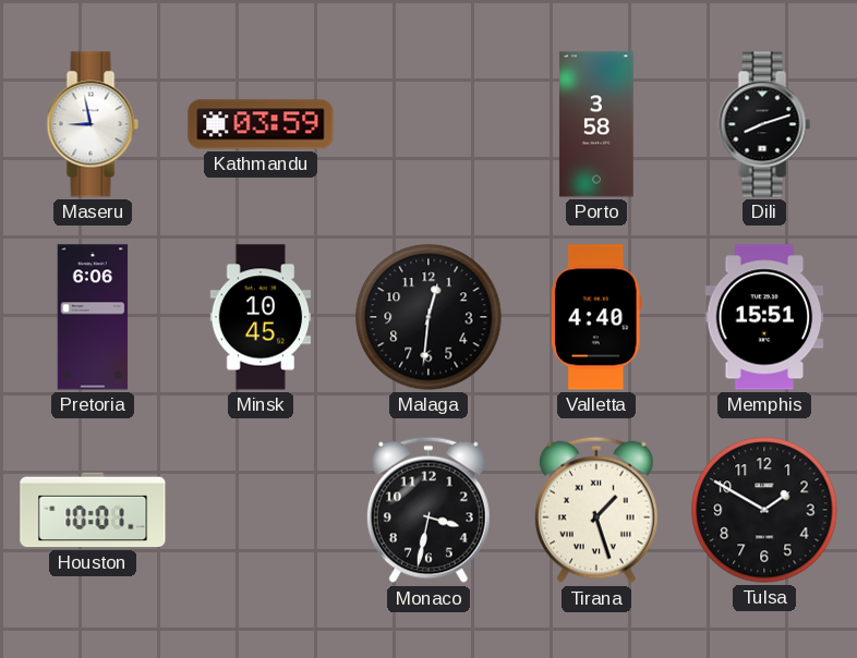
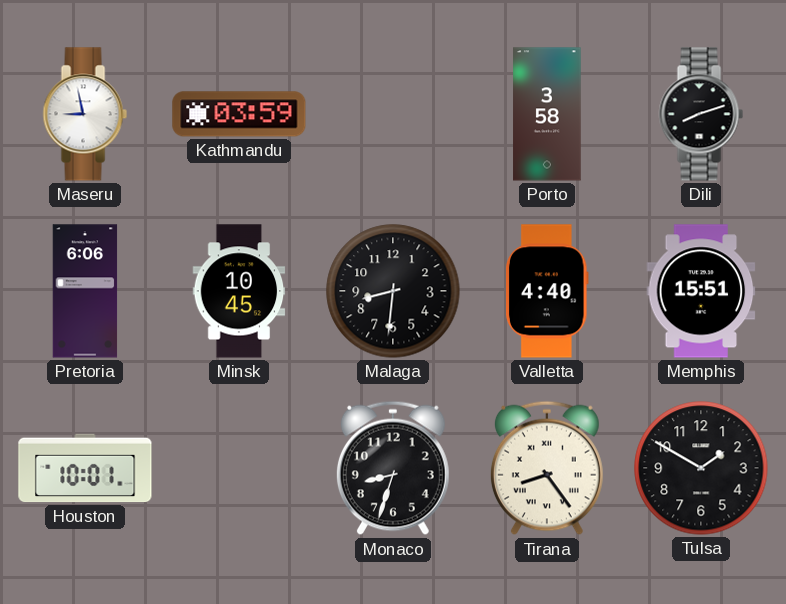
Malaga: 12:31 -> 8:31
Monaco: 3:32 -> 8:33
Tirana: 1:27 -> 8:24
